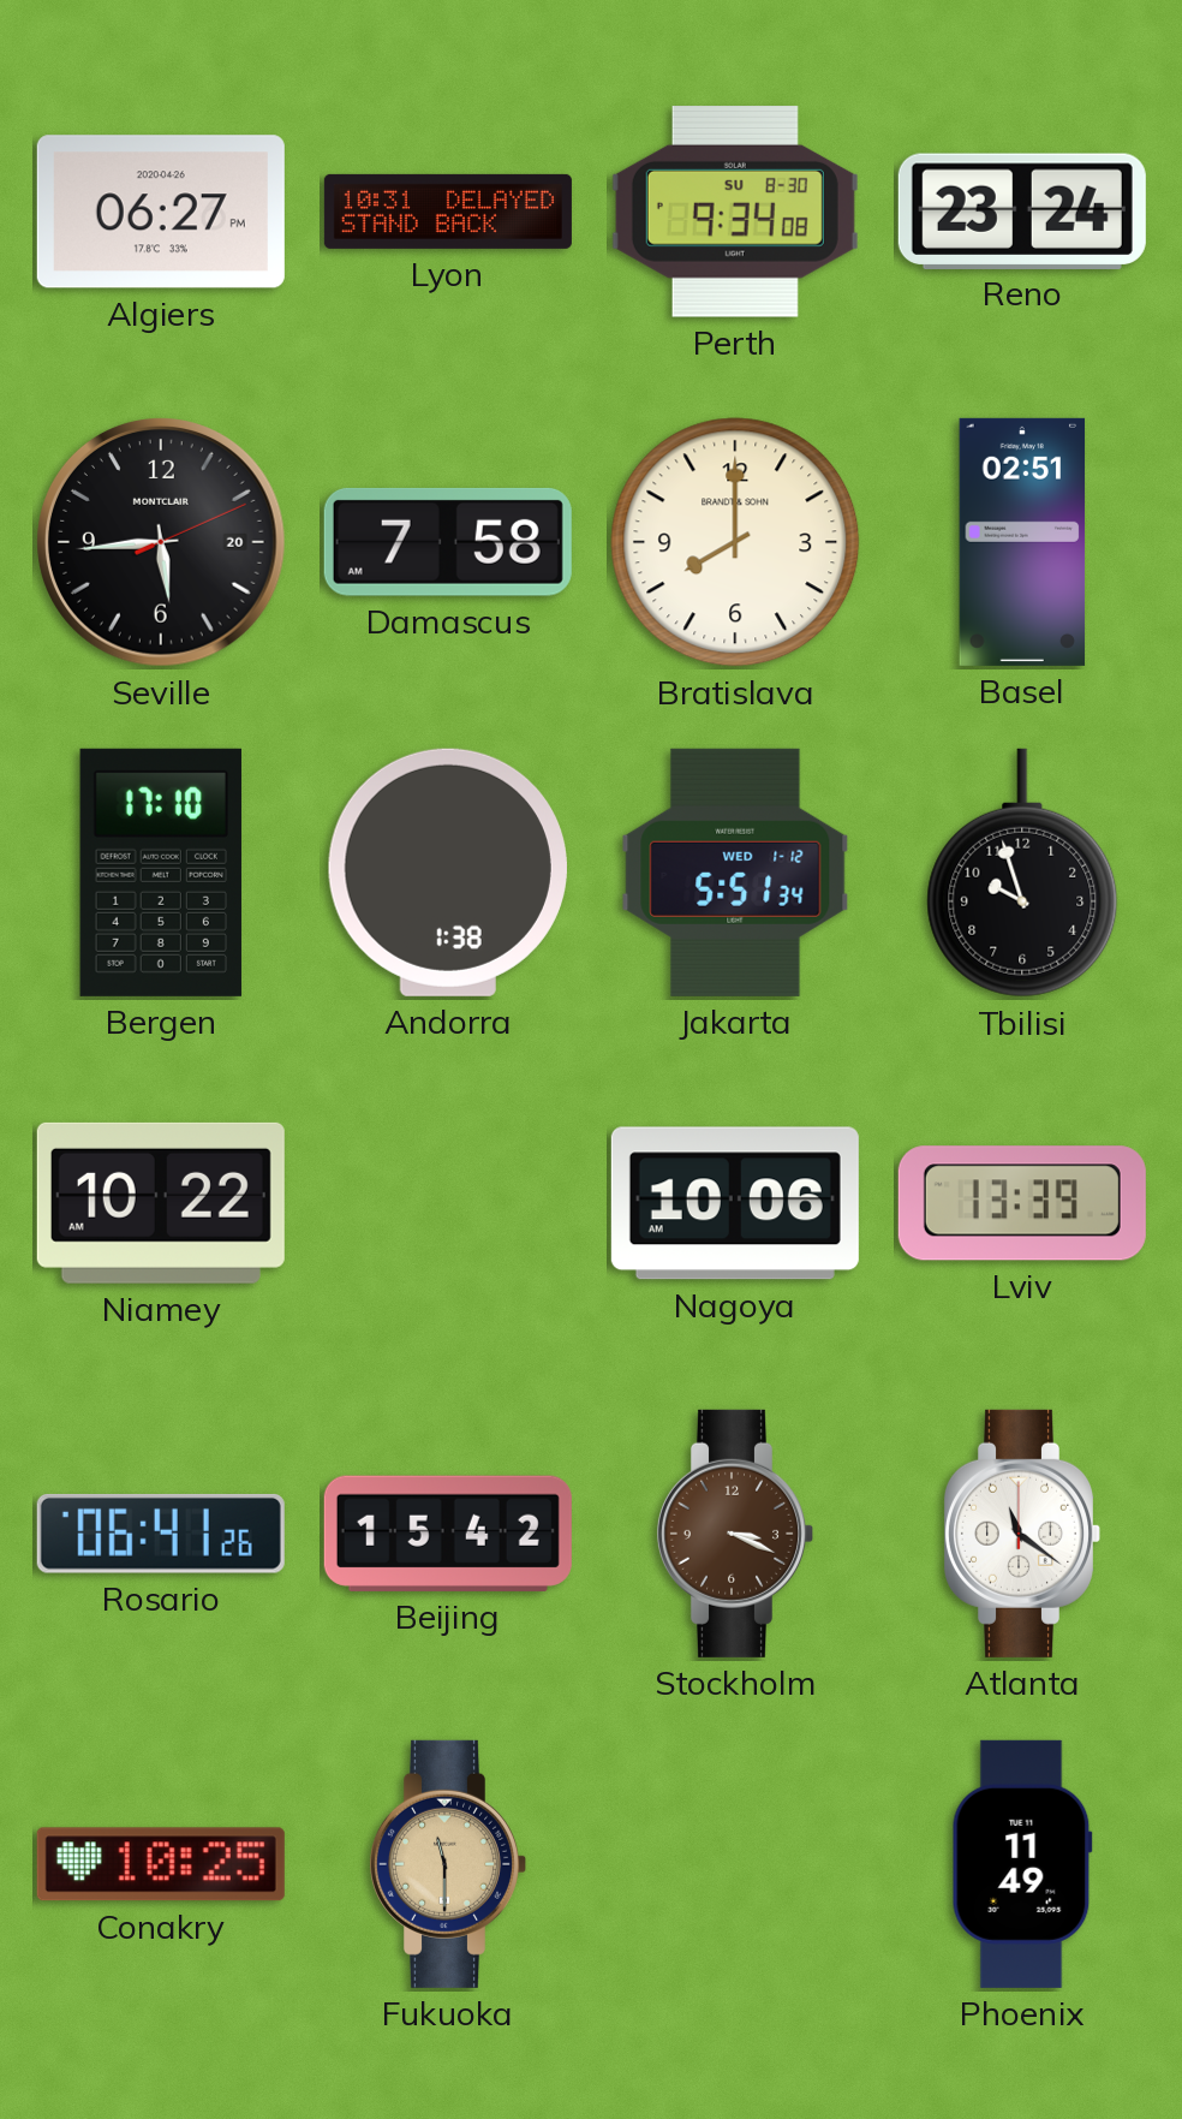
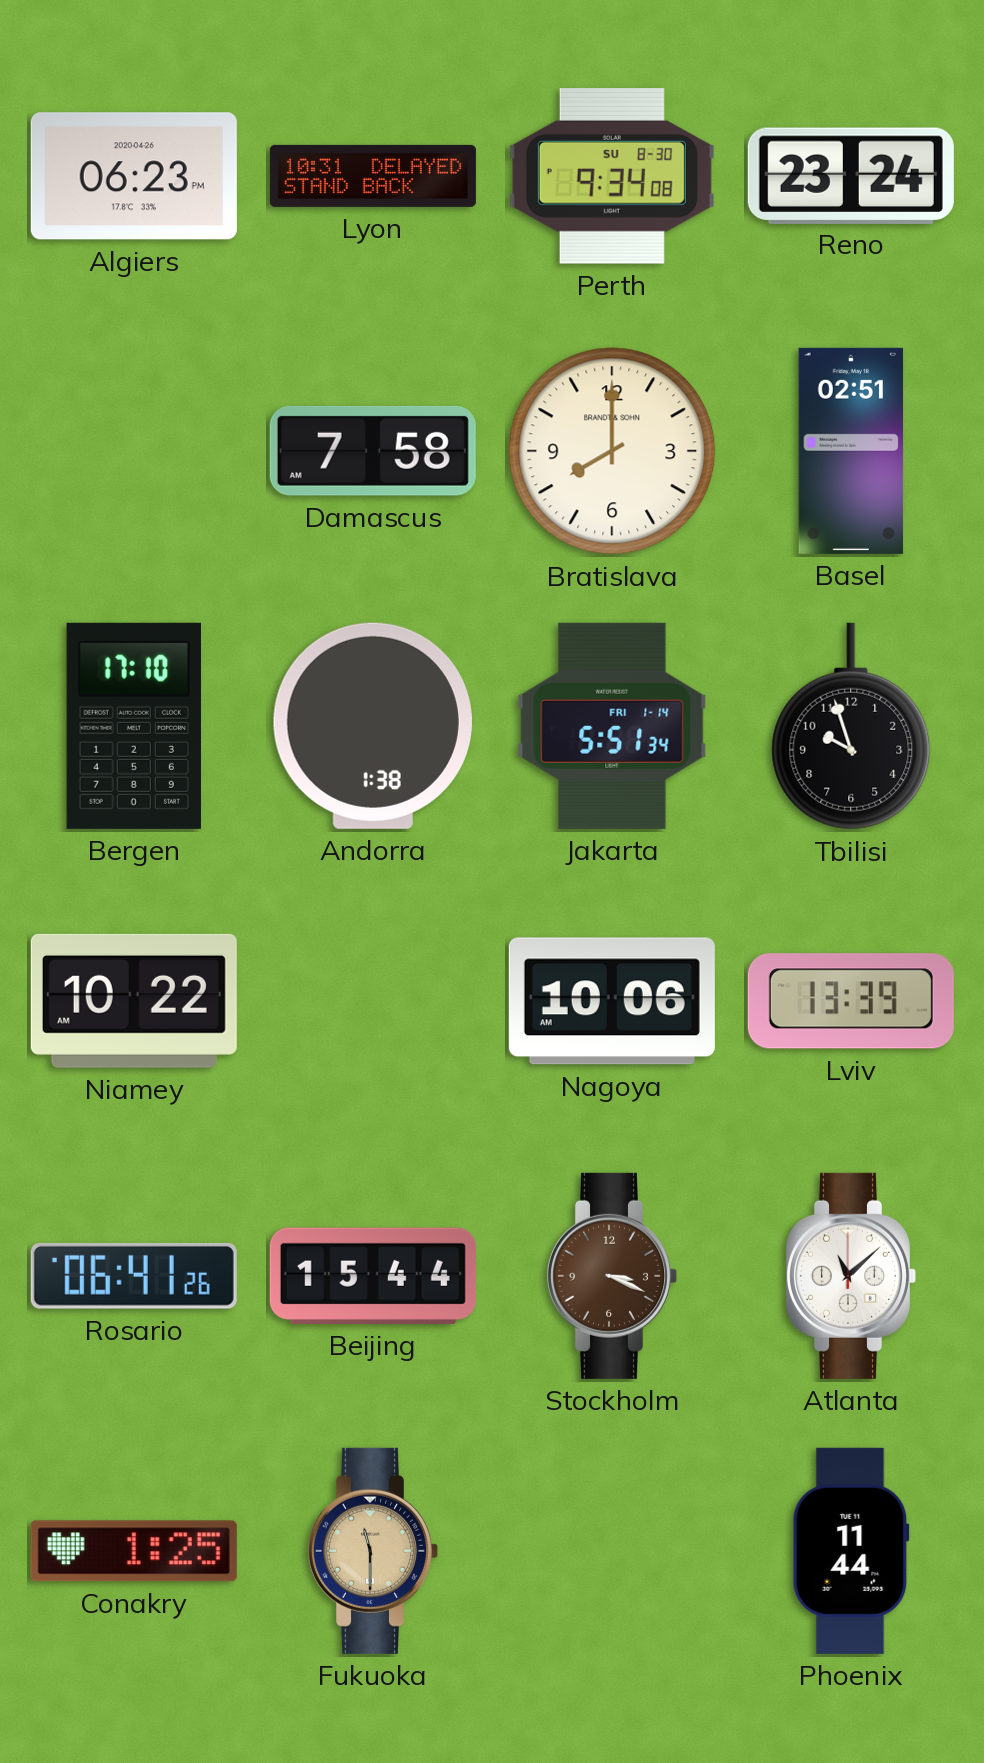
Algiers: 06:27 -> 06:23
Seville: 5:44 -> none
Jakarta date: WED 1-12 -> FRI 1-14
Beijing: 15:42 -> 15:44
Atlanta: 11:21 -> 11:08
Conakry: 10:25 -> 1:25
Phoenix: 11:49 -> 11:44
